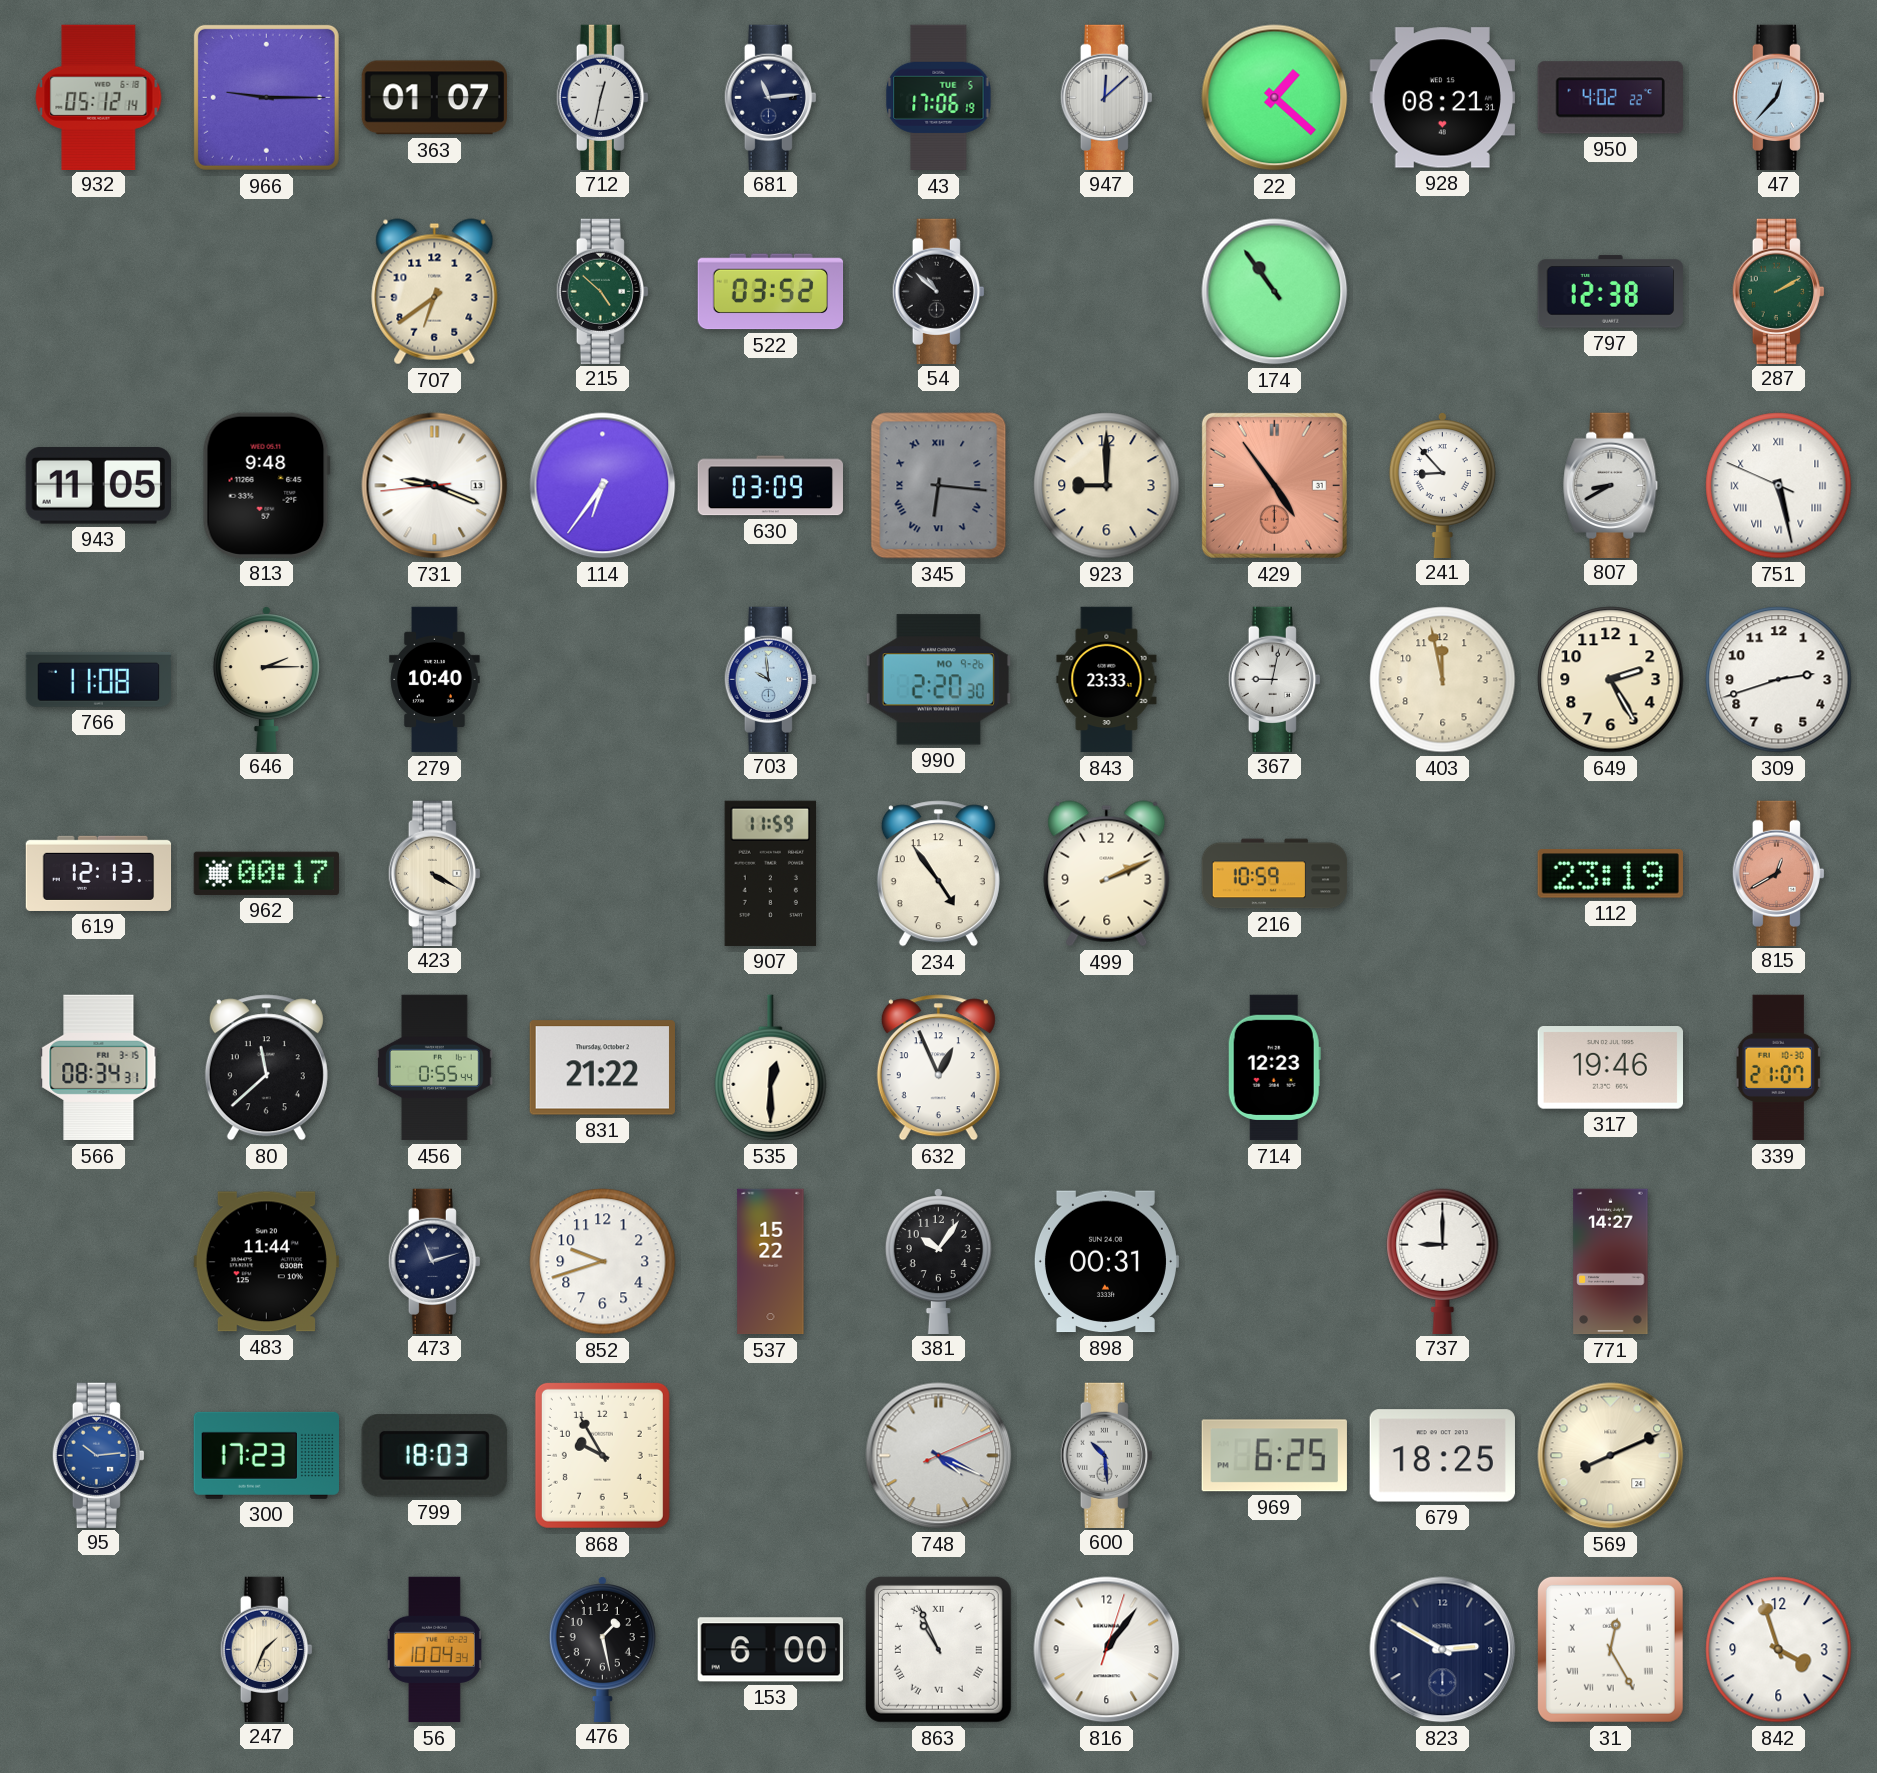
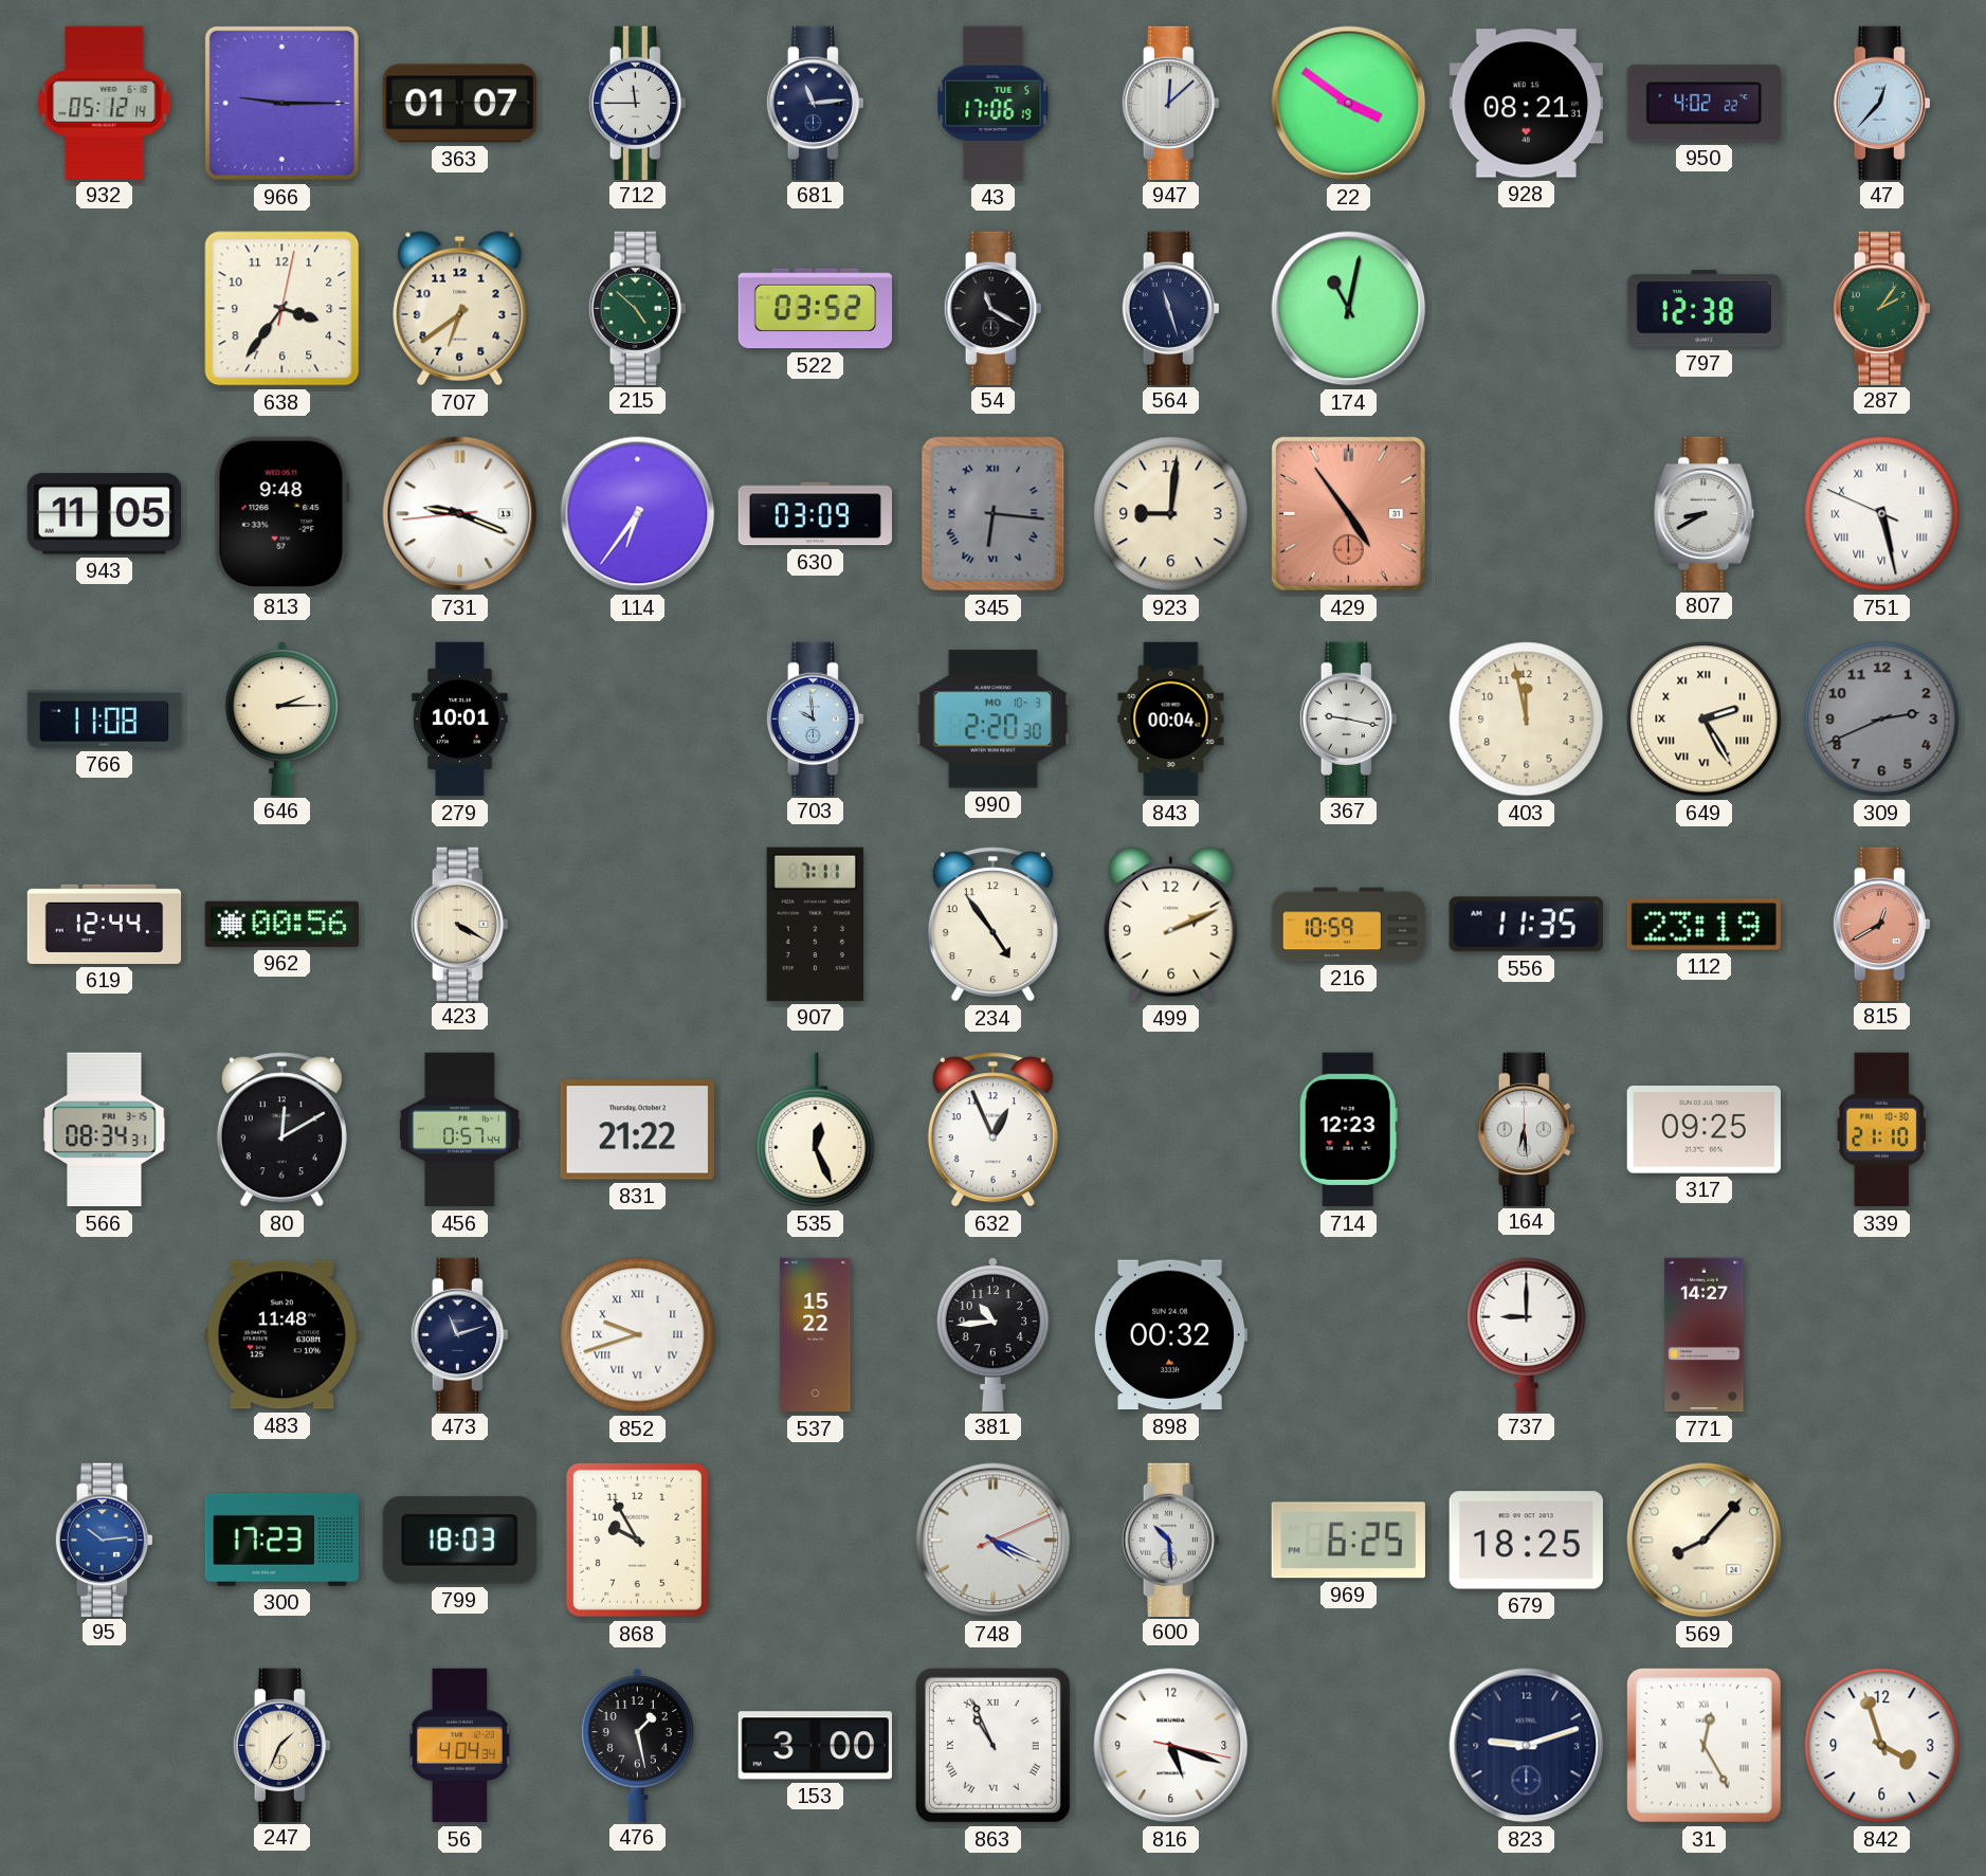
712: 12:32 -> 11:45
22: 1:22 -> 3:51
638: none -> 3:36
54: 10:52 -> 11:20
564: none -> 11:27
174: 10:54 -> 11:02
287: 2:10 -> 2:06
923: 9:00 -> 9:01
241: 8:53 -> none
279: 10:40 -> 10:01
990 date: MO 9-26 -> MO 10-3
843: 23:33 -> 00:04
367: 9:02 -> 9:17
649 numerals: Arabic -> Roman
309: 2:42 -> 2:41
309 dial: white -> grey
619: 12:13 -> 12:44
962: 00:17 -> 00:56
907: 11:59 -> 7:11
556: none -> 11:35
80: 11:38 -> 12:10
456: 0:55 -> 0:57
535: 12:30 -> 12:26
164: none -> 6:29
317: 19:46 -> 09:25
339: 21:07 -> 21:10
483: 11:44 -> 11:48
852 numerals: Arabic -> Roman
381: 10:06 -> 10:44
898: 00:31 -> 00:32
569: 8:11 -> 8:07
56: 10:04 -> 4:04
153: 6:00 -> 3:00
816: 1:06 -> 5:18
823: 2:50 -> 9:12
